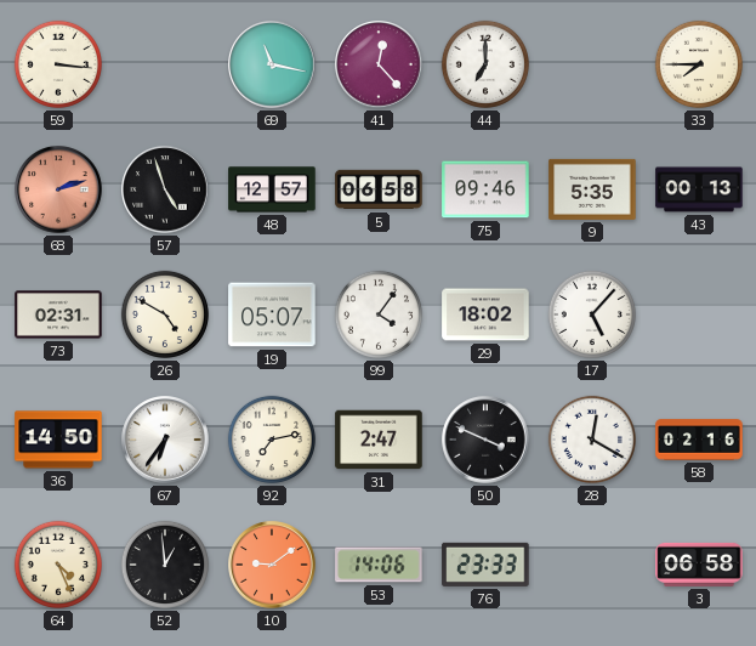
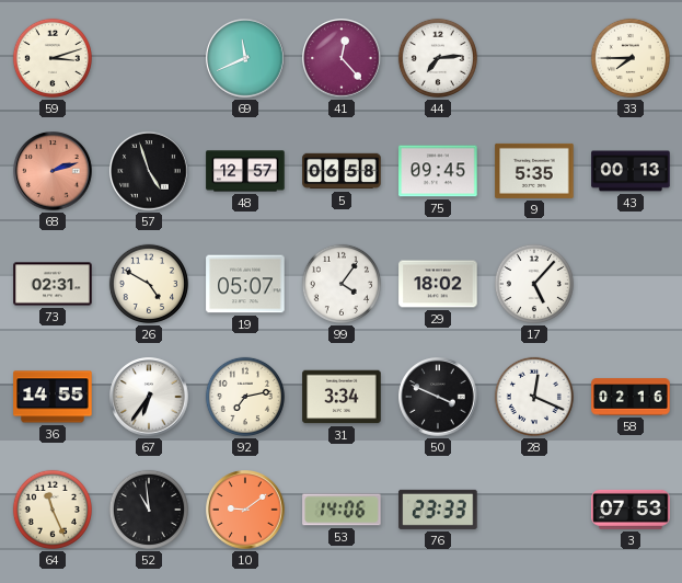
59: 3:16 -> 3:12
69: 11:17 -> 11:41
44: 7:00 -> 7:14
75: 09:46 -> 09:45
36: 14:50 -> 14:55
31: 2:47 -> 3:34
28: 12:20 -> 12:19
64: 4:26 -> 11:26
52: 12:59 -> 10:59
3: 06:58 -> 07:53
